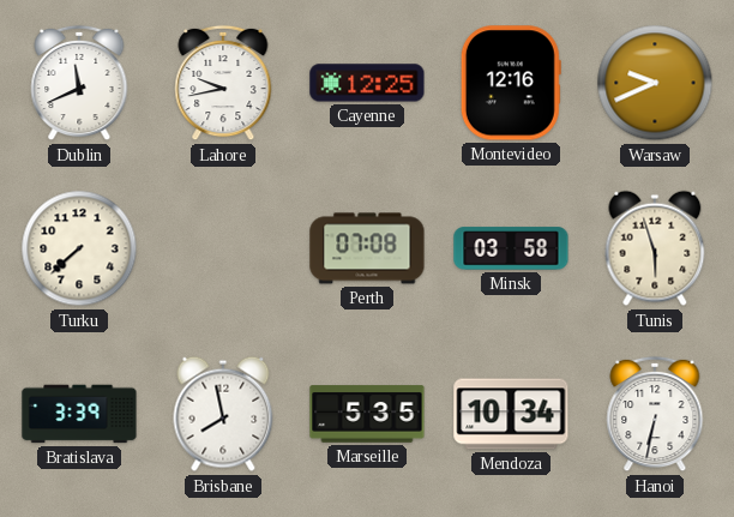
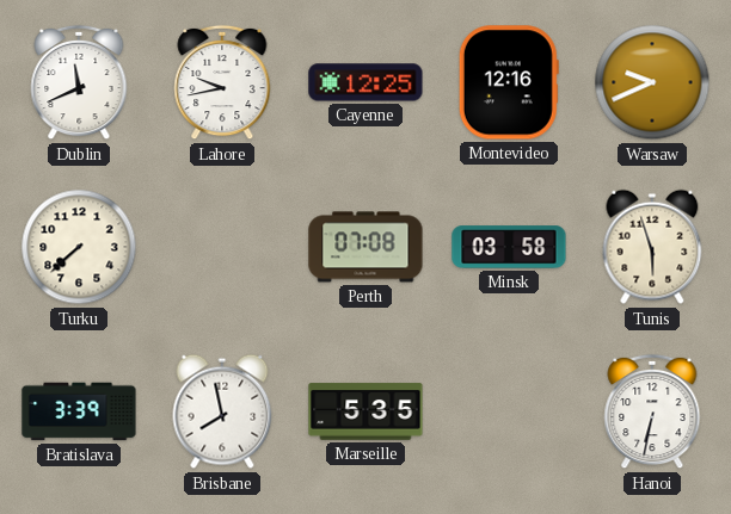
Mendoza: 10:34 -> none
